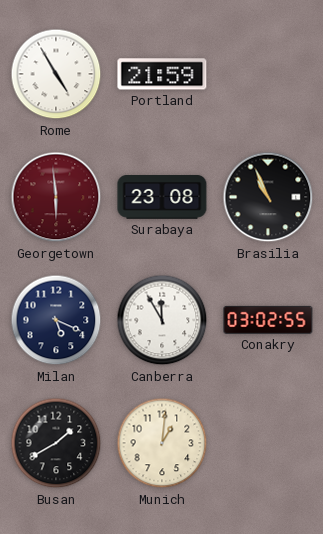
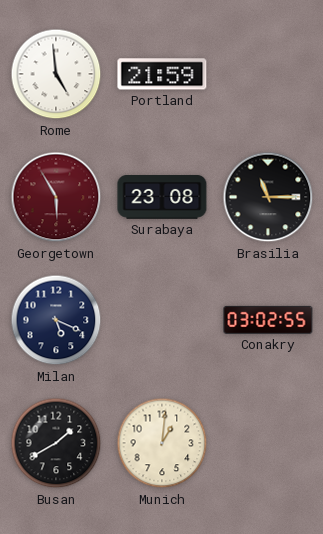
Rome: 4:55 -> 4:59
Georgetown: 5:59 -> 5:55
Brasilia: 10:56 -> 11:15
Canberra: 11:55 -> none
